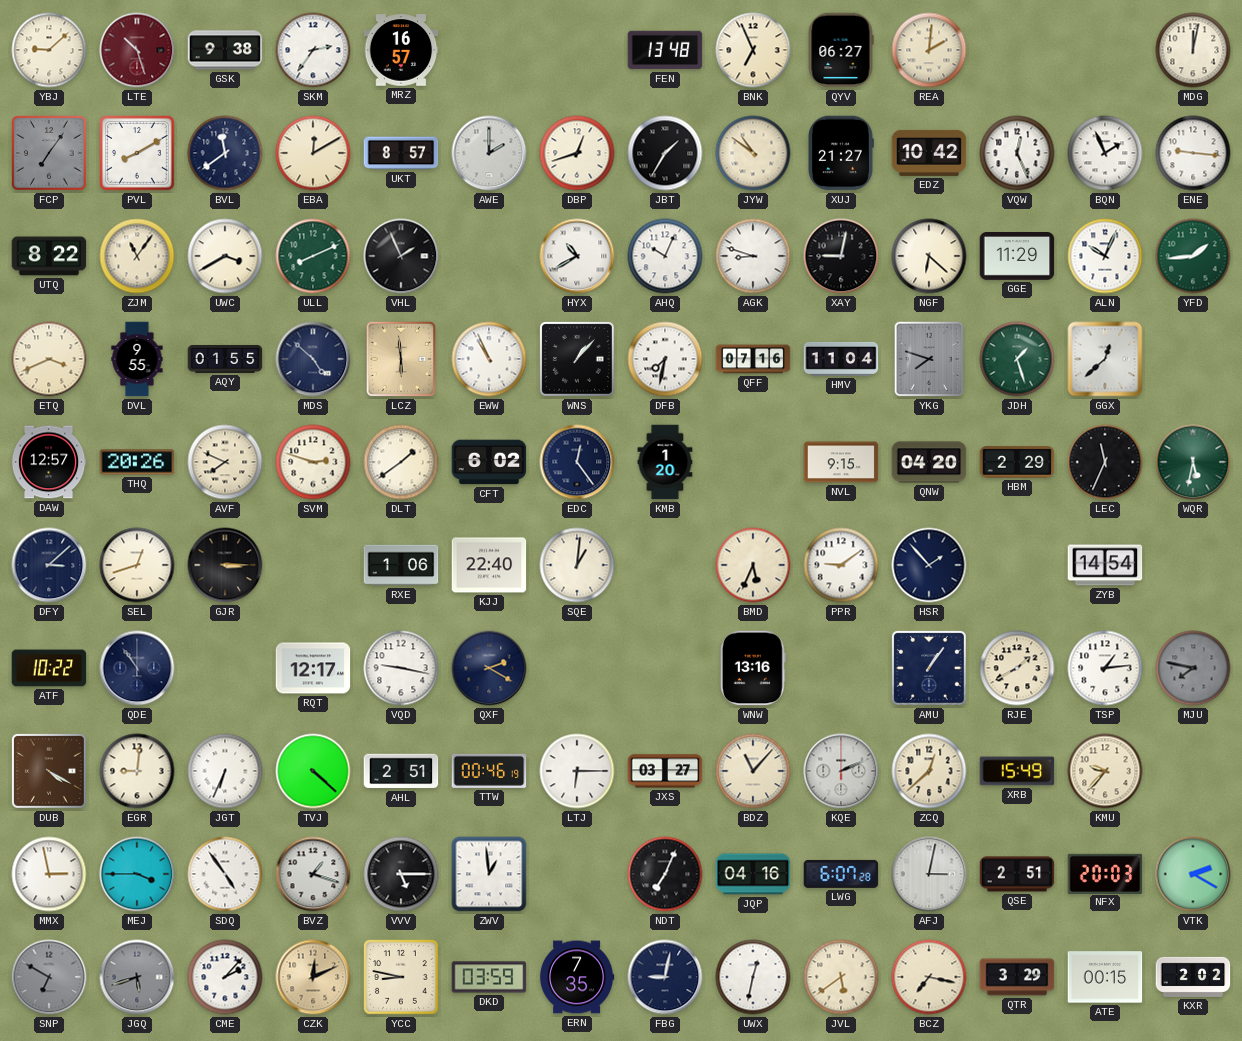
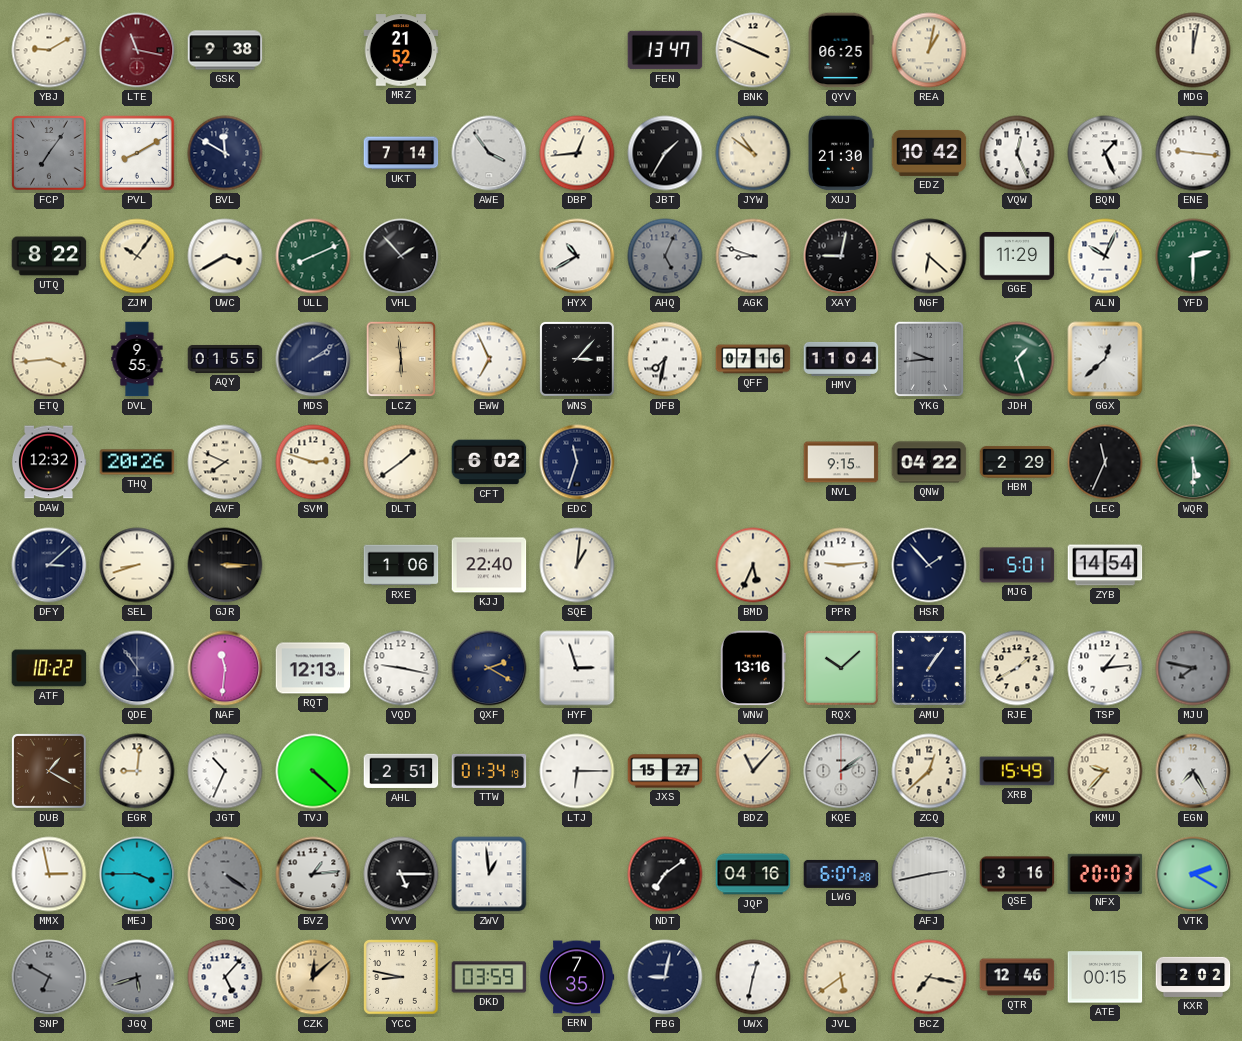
YBJ: 9:08 -> 9:10
LTE: 10:27 -> 11:17
SKM: 2:36 -> none
MRZ: 16:57 -> 21:52
FEN: 13:48 -> 13:47
BNK: 6:56 -> 3:49
QYV: 06:27 -> 06:25
REA: 2:01 -> 1:02
BVL: 11:39 -> 11:50
EBA: 12:10 -> none
UKT: 8:57 -> 7:14
AWE: 2:00 -> 3:54
DBP: 12:42 -> 12:44
XUJ: 21:27 -> 21:30
BQN: 1:56 -> 1:26
ZJM: 11:06 -> 10:06
VHL: 1:56 -> 1:53
AHQ: 10:04 -> 5:04
AHQ dial: white -> grey
YFD: 1:44 -> 2:30
ETQ: 3:41 -> 3:44
MDS: 4:52 -> 2:09
EWW: 10:56 -> 6:56
WNS: 1:07 -> 3:07
YKG: 7:48 -> 9:44
DAW: 12:57 -> 12:32
EDC: 12:24 -> 11:33
KMB: 1:20 -> none
QNW: 04:20 -> 04:22
WQR: 5:32 -> 5:30
SEL: 12:42 -> 8:42
PPR: 9:09 -> 9:14
MJG: none -> 5:01
NAF: none -> 11:31
RQT: 12:17 -> 12:13
HYF: none -> 2:57
RQX: none -> 10:08
DUB: 4:20 -> 1:20
JGT: 6:34 -> 10:34
TTW: 00:46 -> 01:34
JXS: 03:27 -> 15:27
KQE: 2:11 -> 2:09
EGN: none -> 7:25
SDQ: 4:54 -> 4:21
SDQ dial: white -> grey
BVZ: 1:18 -> 1:14
NDT: 7:04 -> 7:09
AFJ: 3:02 -> 2:43
QSE: 2:51 -> 3:16
CME: 2:07 -> 5:07
CZK: 12:11 -> 12:08
QTR: 3:29 -> 12:46
